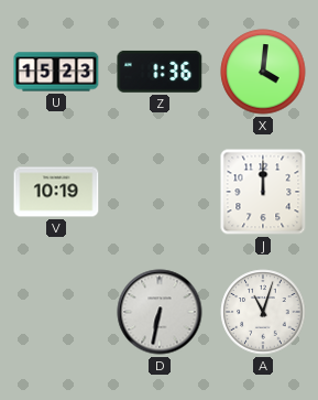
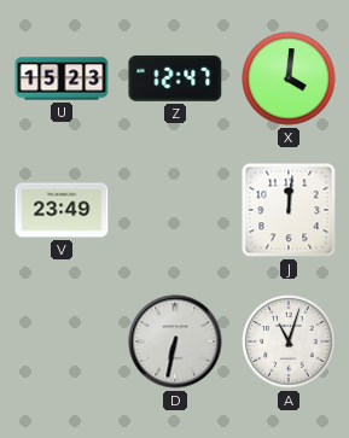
Z: 1:36 -> 12:47
V: 10:19 -> 23:49
J: 12:00 -> 12:01
